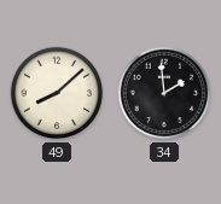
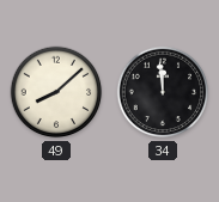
34: 1:59 -> 11:59
